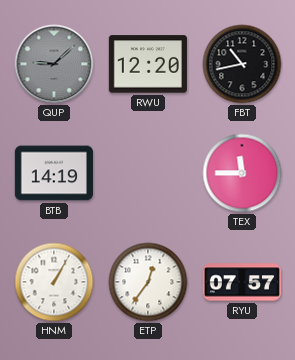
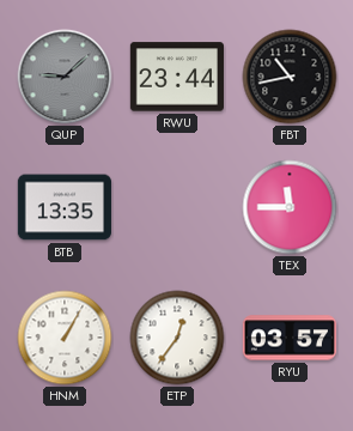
RWU: 12:20 -> 23:44
BTB: 14:19 -> 13:35
RYU: 07:57 -> 03:57
